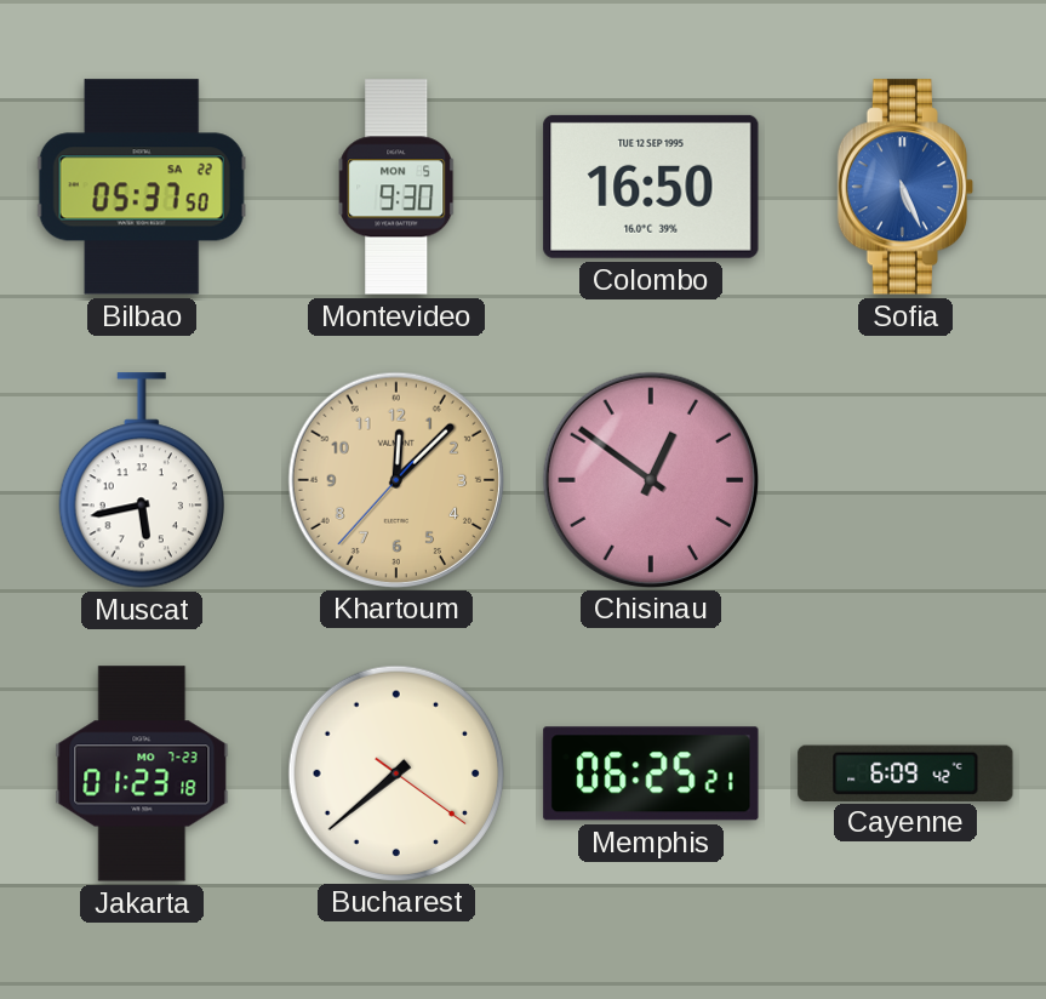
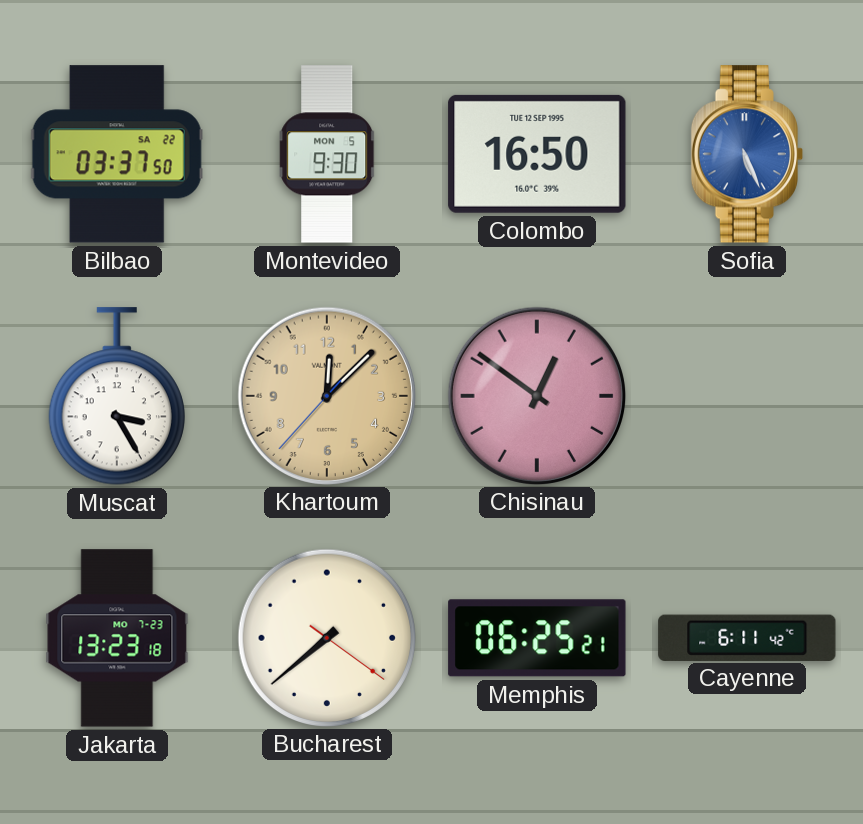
Bilbao: 05:37 -> 03:37
Muscat: 5:43 -> 3:25
Jakarta: 01:23 -> 13:23
Cayenne: 6:09 -> 6:11
